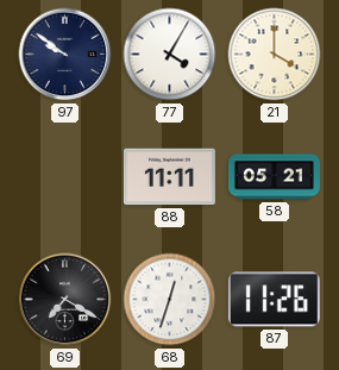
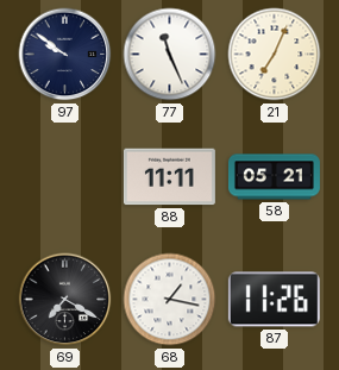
77: 4:05 -> 11:26
21: 4:00 -> 7:04
68: 12:33 -> 1:17
